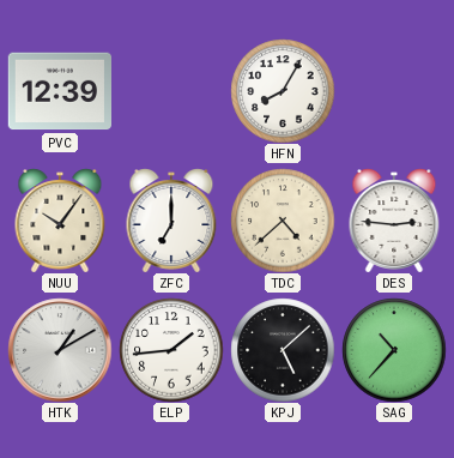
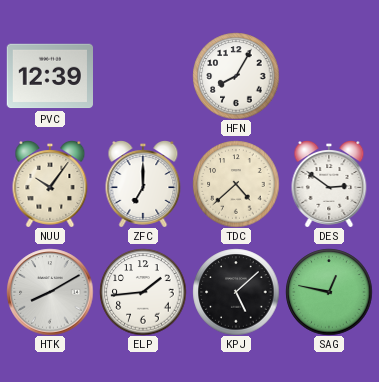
DES: 2:46 -> 2:51
HTK: 1:10 -> 8:10
SAG: 10:37 -> 12:47
